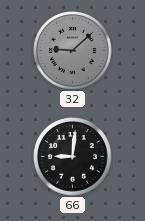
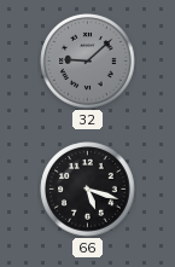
66: 9:01 -> 5:18
